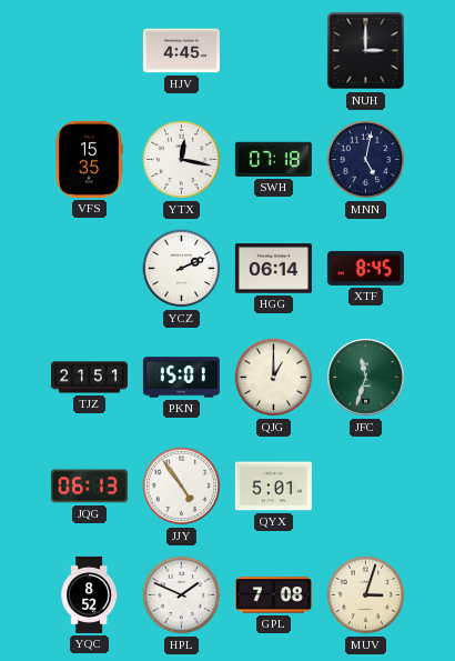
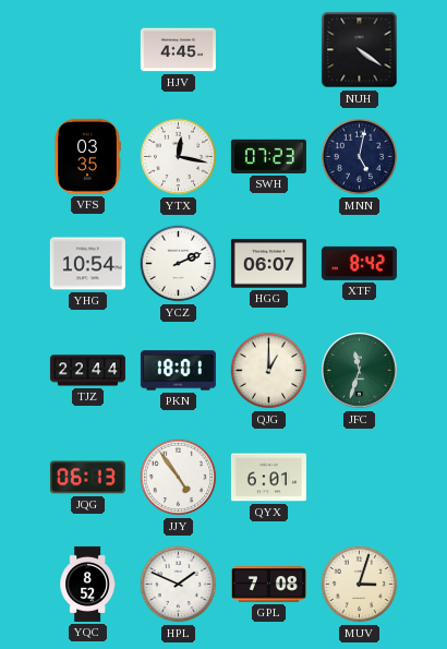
NUH: 3:00 -> 4:21
VFS: 15:35 -> 03:35
SWH: 07:18 -> 07:23
YHG: none -> 10:54
HGG: 06:14 -> 06:07
XTF: 8:45 -> 8:42
TJZ: 21:51 -> 22:44
PKN: 15:01 -> 18:01
QYX: 5:01 -> 6:01
